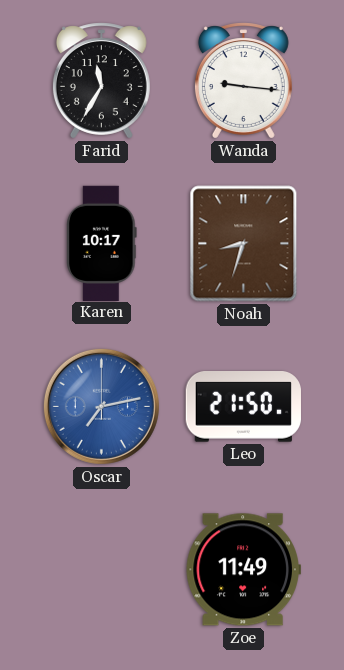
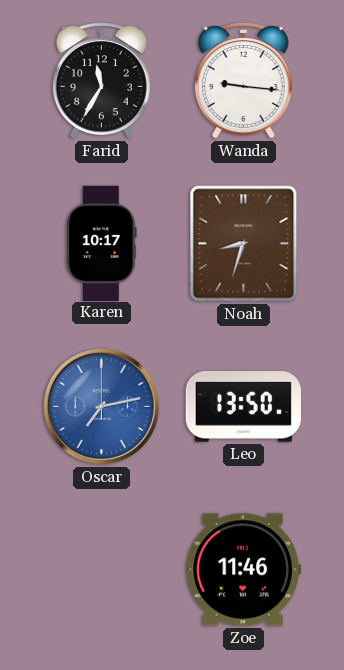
Leo: 21:50 -> 13:50
Zoe: 11:49 -> 11:46
